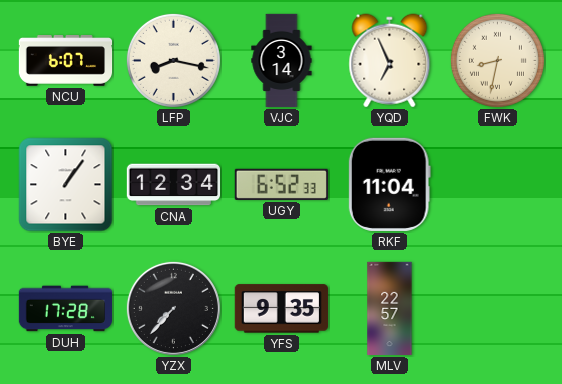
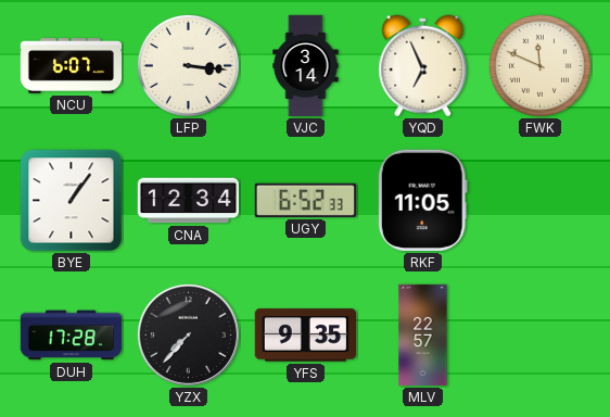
LFP: 8:17 -> 3:16
FWK: 8:32 -> 11:49
RKF: 11:04 -> 11:05
